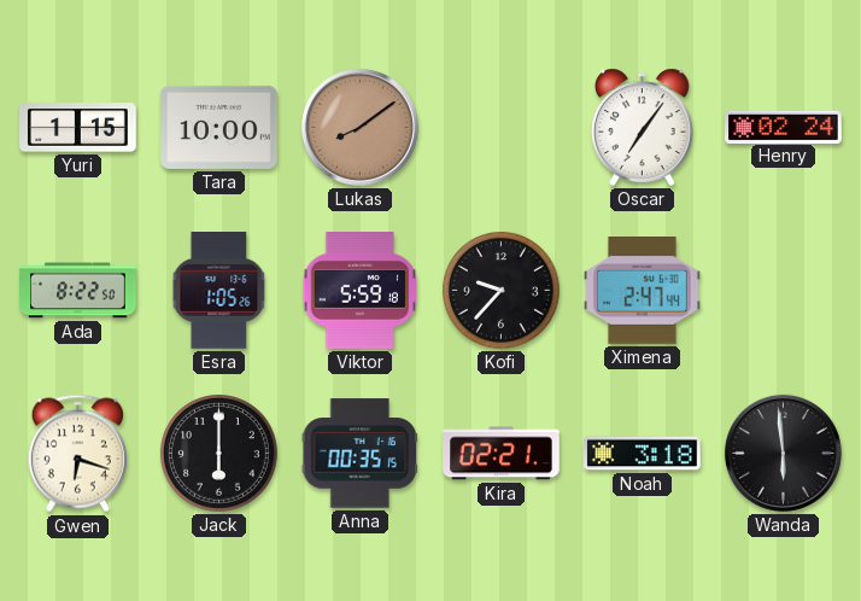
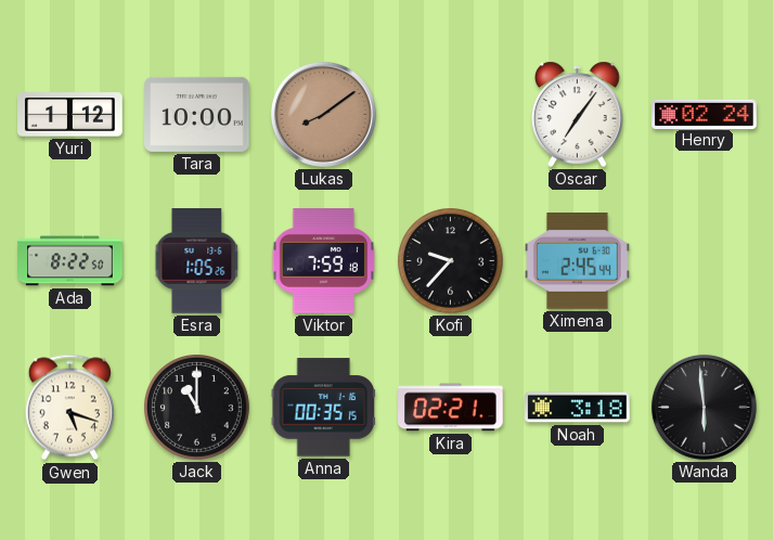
Yuri: 1:15 -> 1:12
Viktor: 5:59 -> 7:59
Ximena: 2:47 -> 2:45
Gwen: 6:18 -> 5:18
Jack: 6:00 -> 11:00
